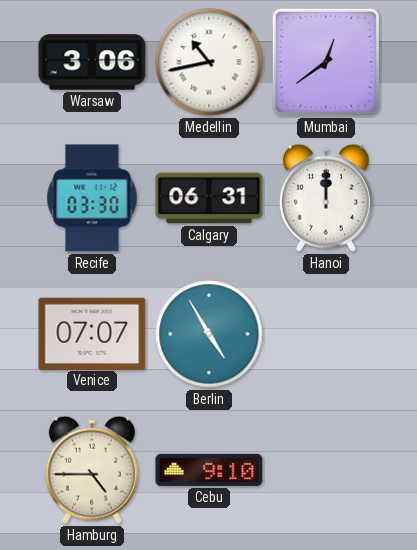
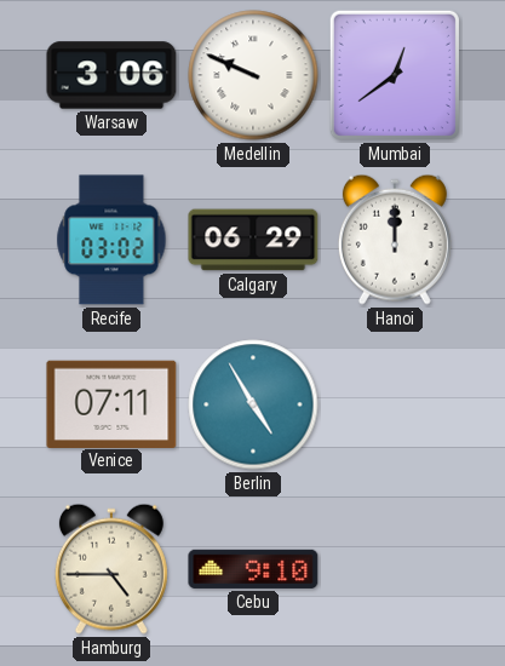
Medellin: 10:43 -> 9:49
Recife: 03:30 -> 03:02
Calgary: 06:31 -> 06:29
Venice: 07:07 -> 07:11
